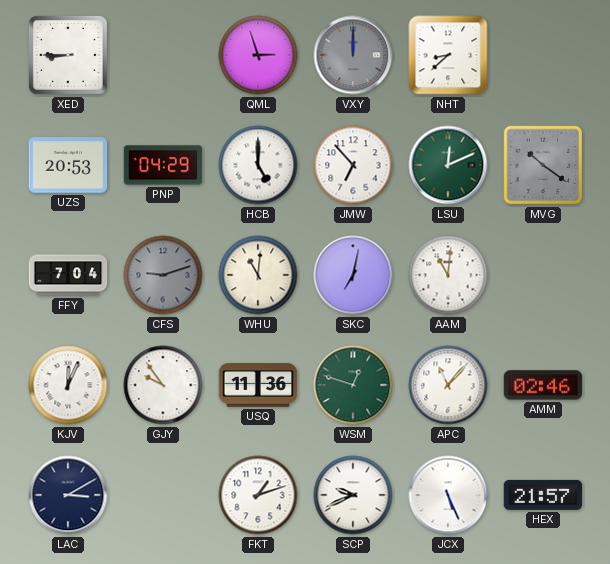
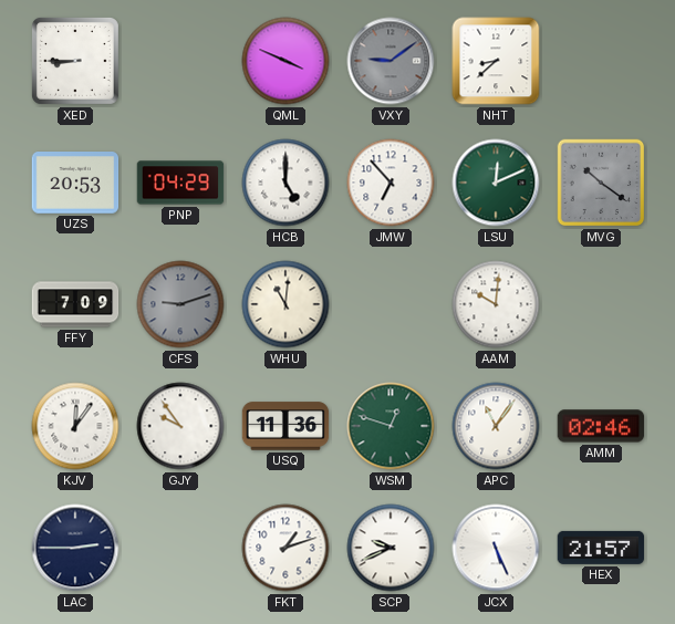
QML: 2:57 -> 3:49
VXY: 12:00 -> 9:09
FFY: 7:04 -> 7:09
SKC: 7:02 -> none
AAM: 11:01 -> 10:01
KJV: 12:04 -> 12:06
APC: 11:07 -> 11:06
LAC: 3:10 -> 2:45
